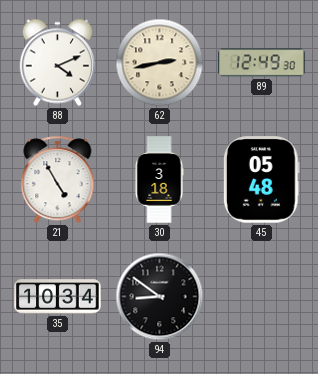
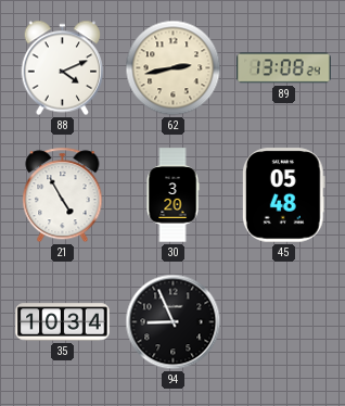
89: 12:49 -> 13:08
30: 3:18 -> 3:20
94: 8:51 -> 8:56
